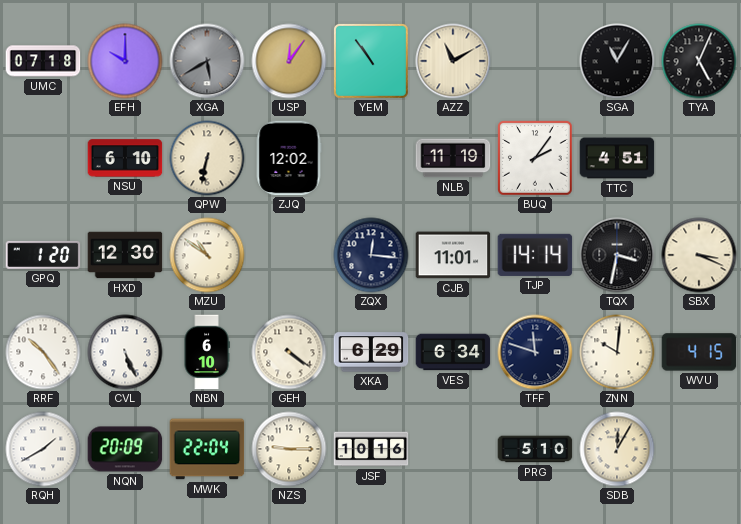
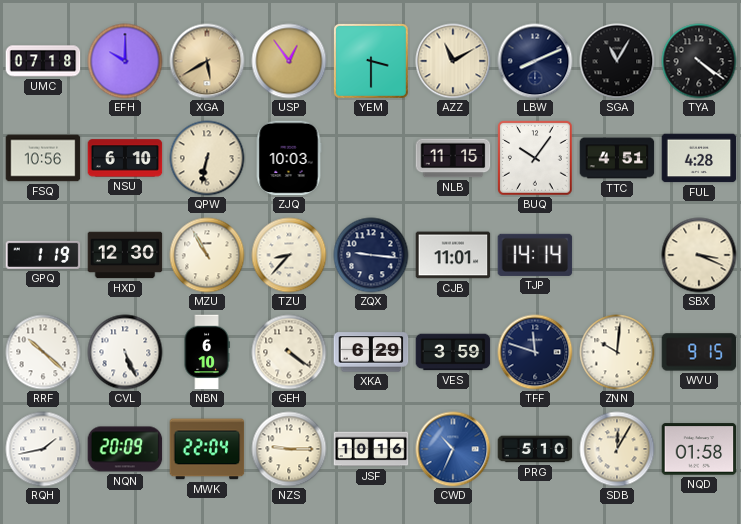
XGA dial: grey -> champagne
USP: 12:06 -> 12:54
YEM: 10:54 -> 3:30
LBW: none -> 8:11
TYA: 5:04 -> 4:21
FSQ: none -> 10:56
ZJQ: 12:02 -> 10:03
NLB: 11:19 -> 11:15
BUQ: 2:06 -> 10:06
FUL: none -> 4:28
GPQ: 1:20 -> 1:19
MZU: 10:51 -> 10:55
TZU: none -> 8:37
ZQX: 12:16 -> 9:16
TQX: 3:32 -> none
RRF: 10:24 -> 10:22
VES: 6:34 -> 3:59
WVU: 4:15 -> 9:15
RQH: 1:40 -> 1:43
CWD: none -> 10:34
NQD: none -> 01:58
